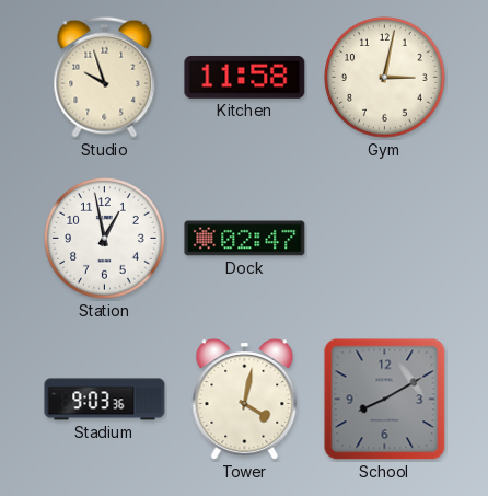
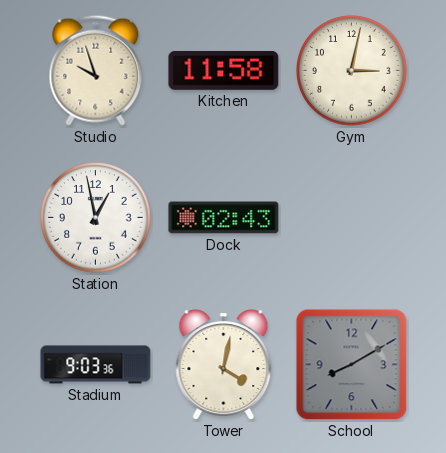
Dock: 02:47 -> 02:43
